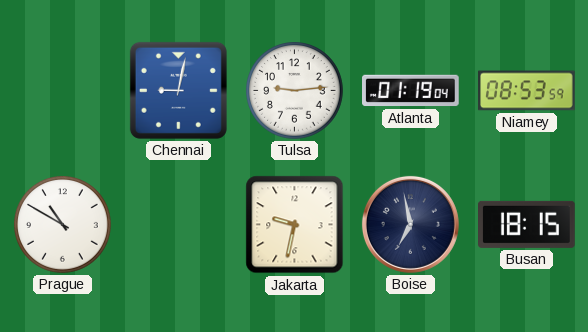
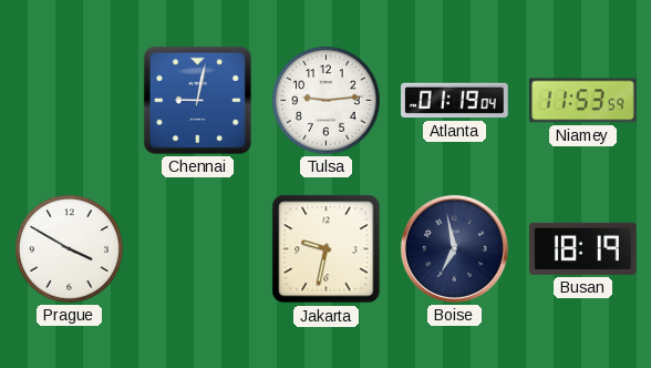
Niamey: 08:53 -> 11:53
Prague: 10:50 -> 3:50
Busan: 18:15 -> 18:19
